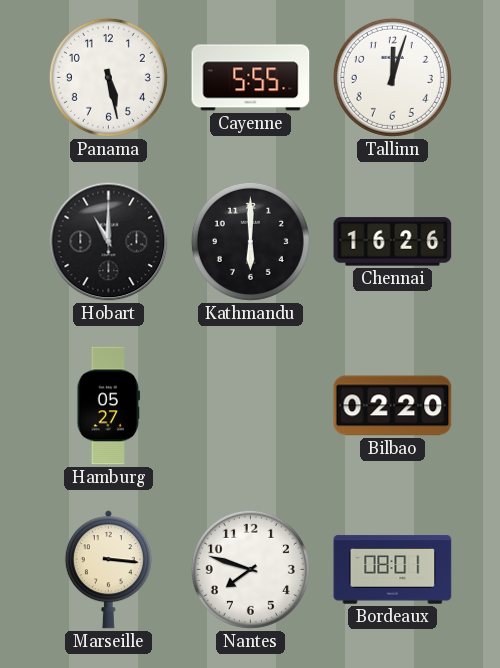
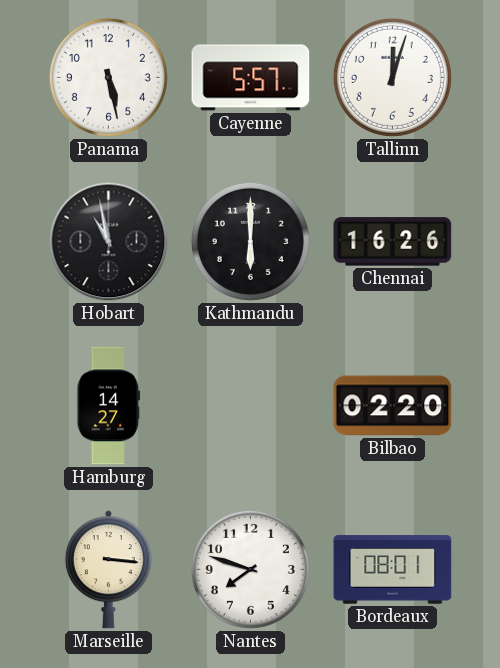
Cayenne: 5:55 -> 5:57
Hobart: 11:00 -> 10:58
Hamburg: 05:27 -> 14:27
